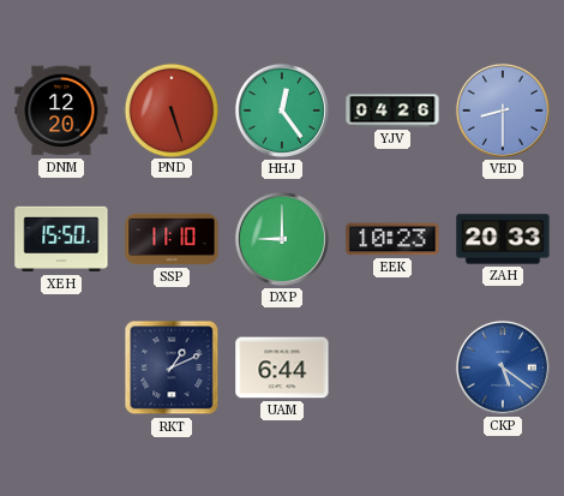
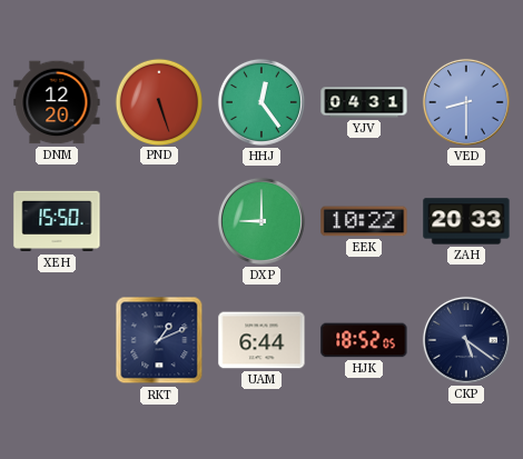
YJV: 04:26 -> 04:31
SSP: 11:10 -> none
EEK: 10:23 -> 10:22
HJK: none -> 18:52
CKP dial: blue -> navy
